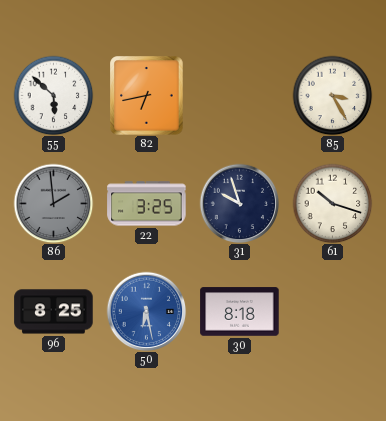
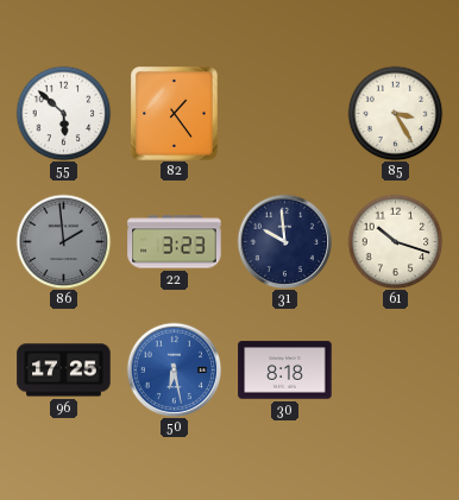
82: 6:43 -> 1:24
22: 3:25 -> 3:23
31: 9:57 -> 9:59
96: 8:25 -> 17:25
